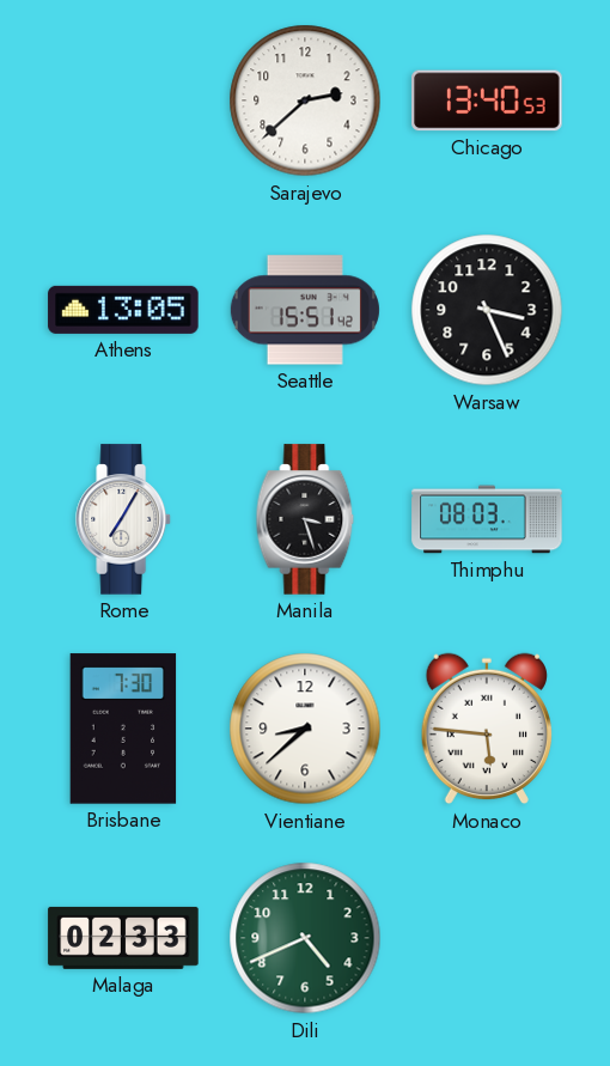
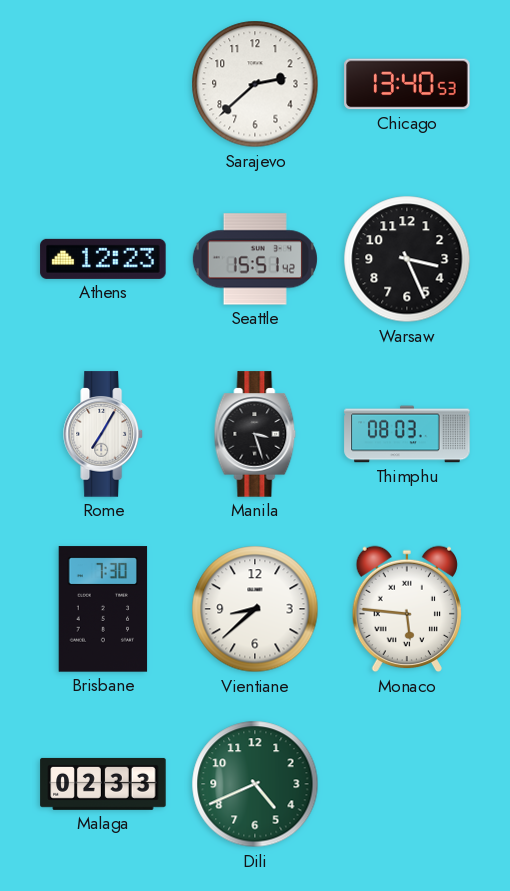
Athens: 13:05 -> 12:23
